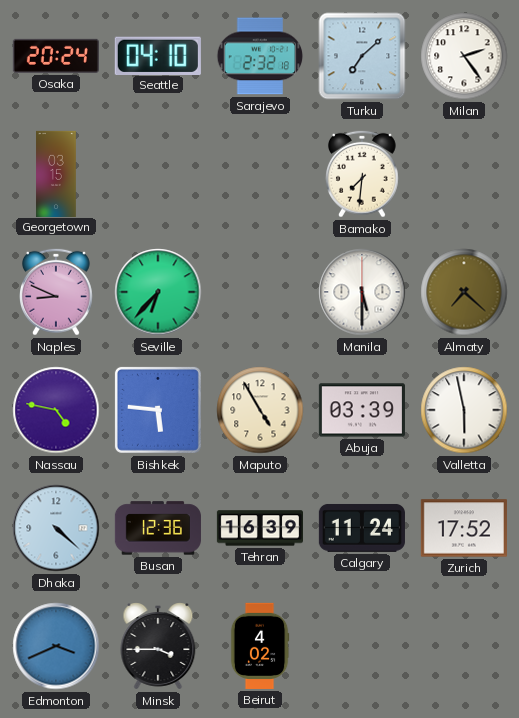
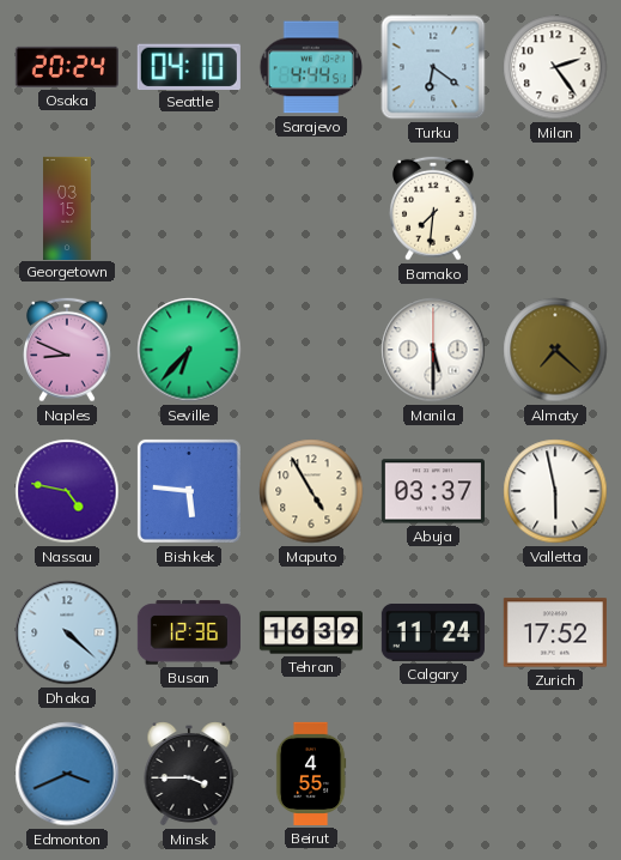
Sarajevo: 2:32 -> 4:44
Turku: 7:08 -> 6:21
Abuja: 03:39 -> 03:37
Beirut: 4:02 -> 4:55
